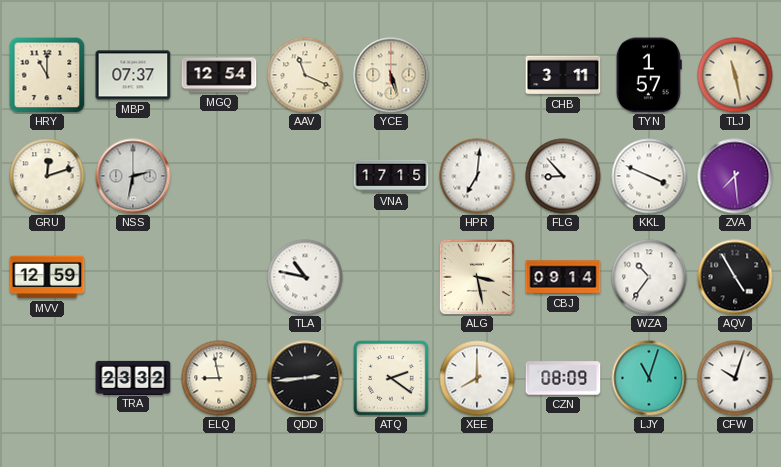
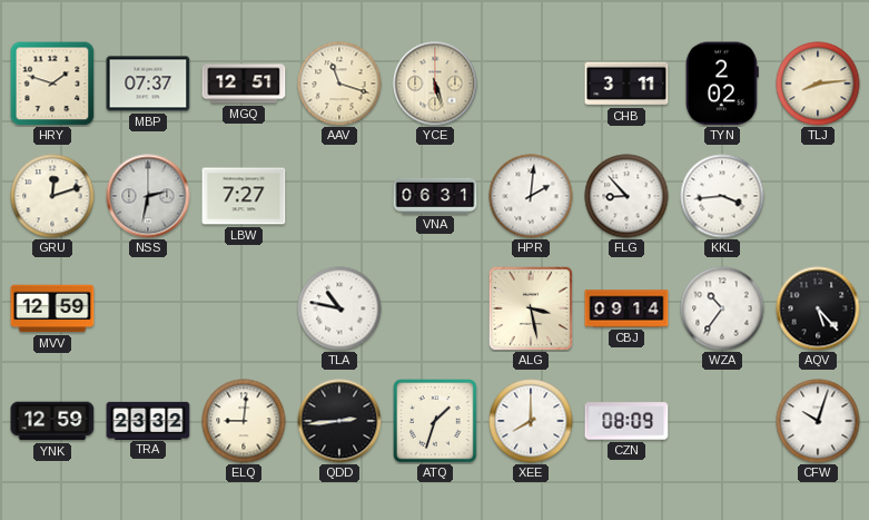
HRY: 11:00 -> 1:48
MGQ: 12:54 -> 12:51
AAV: 11:19 -> 11:18
TYN: 1:57 -> 2:02
TLJ: 11:28 -> 8:14
LBW: none -> 7:27
VNA: 17:15 -> 06:31
HPR: 7:01 -> 2:01
KKL: 3:49 -> 3:44
ZVA: 7:29 -> none
AQV: 4:55 -> 5:23
YNK: none -> 12:59
ELQ: 8:58 -> 9:01
ATQ: 2:21 -> 1:33
LJY: 11:03 -> none
